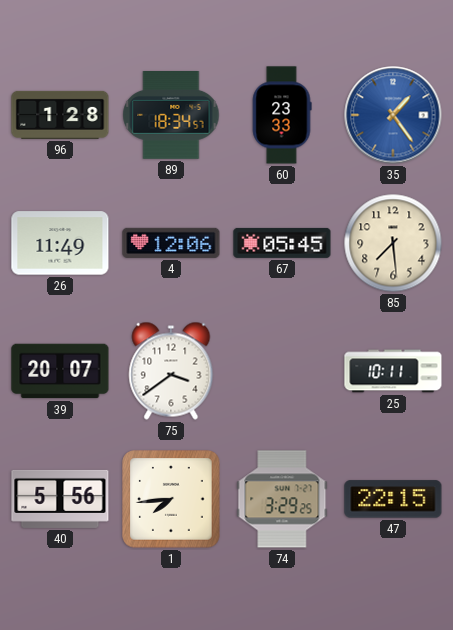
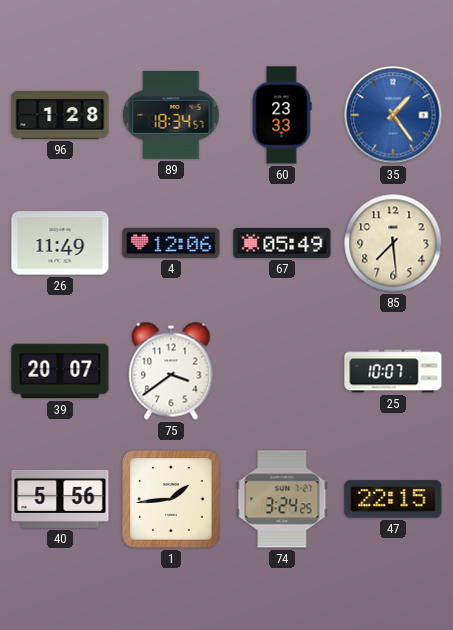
67: 05:45 -> 05:49
25: 10:11 -> 10:07
1: 7:44 -> 1:44
74: 3:29 -> 3:24
